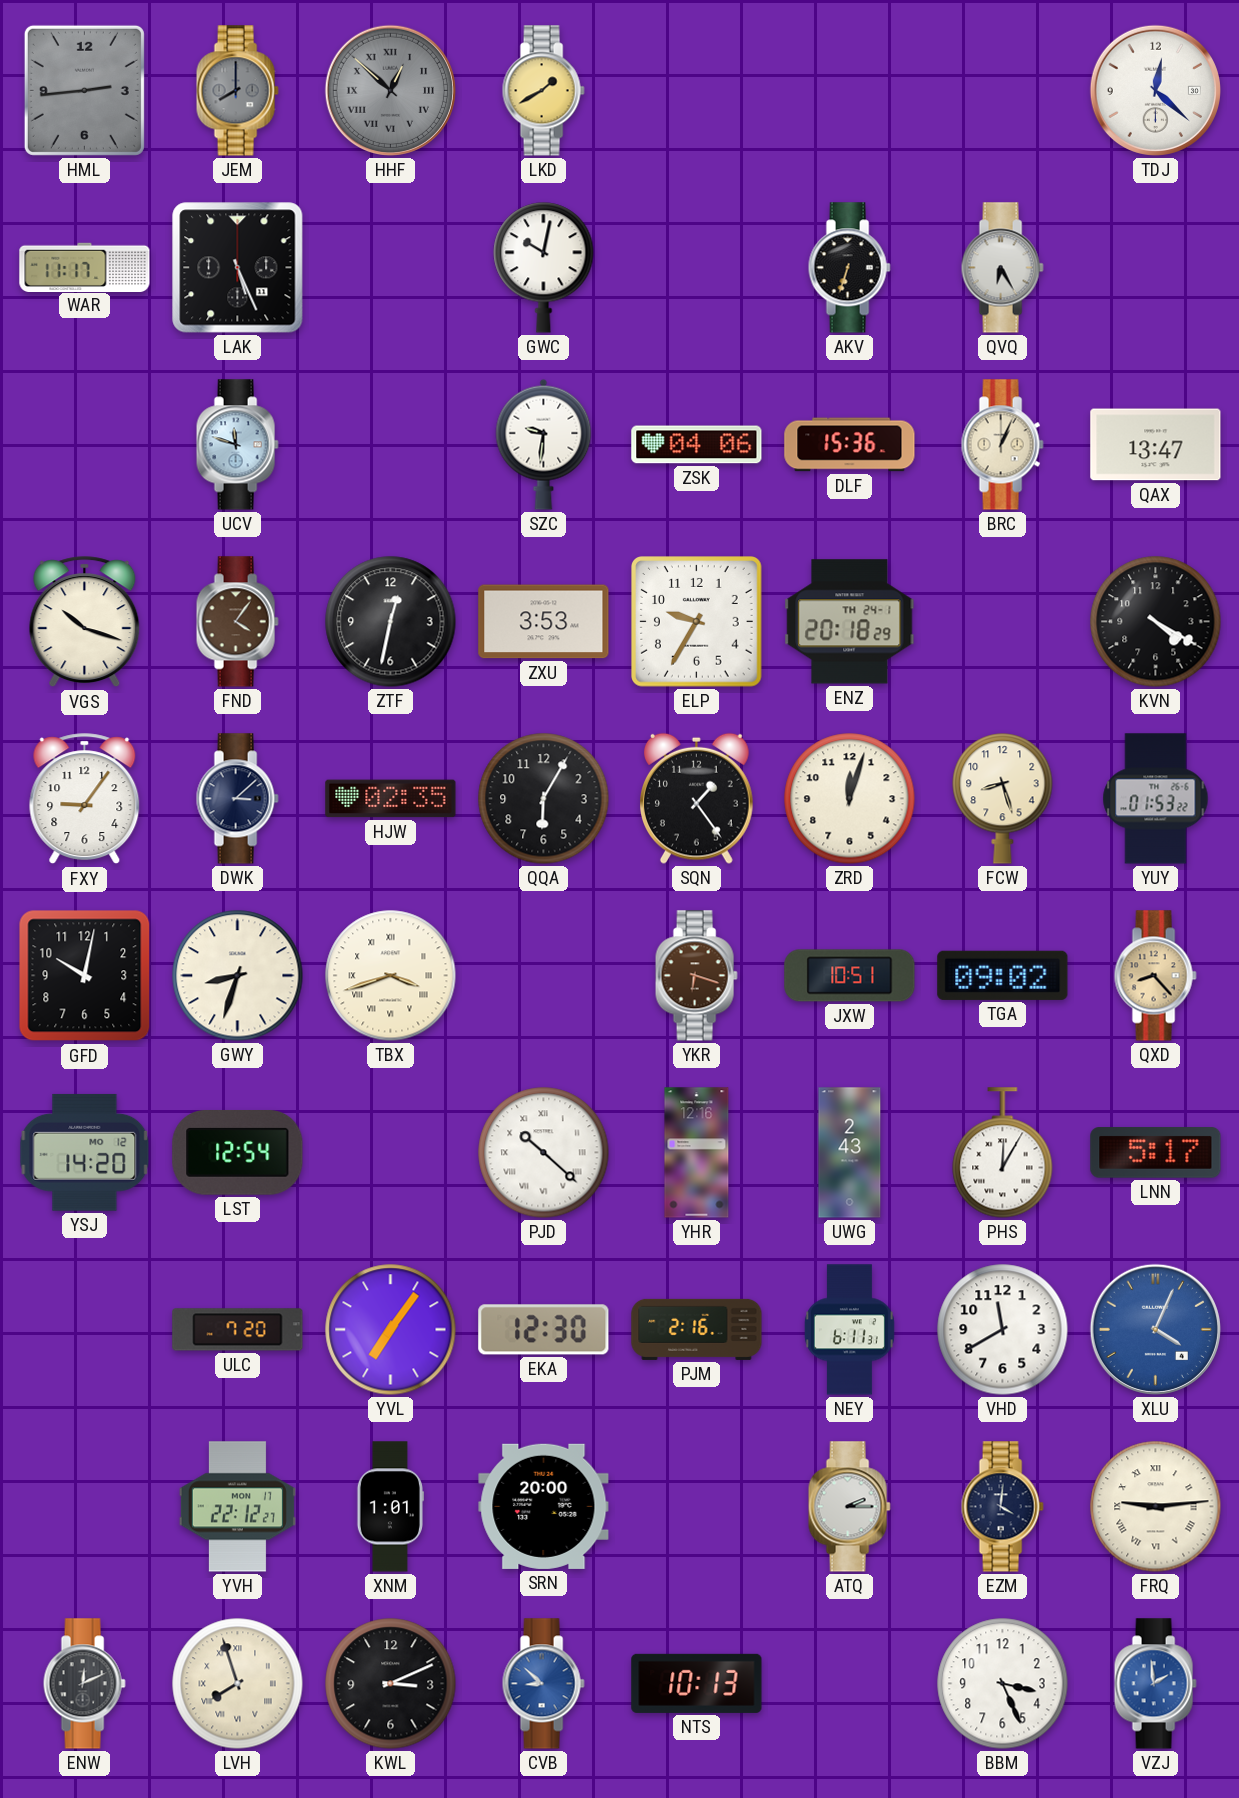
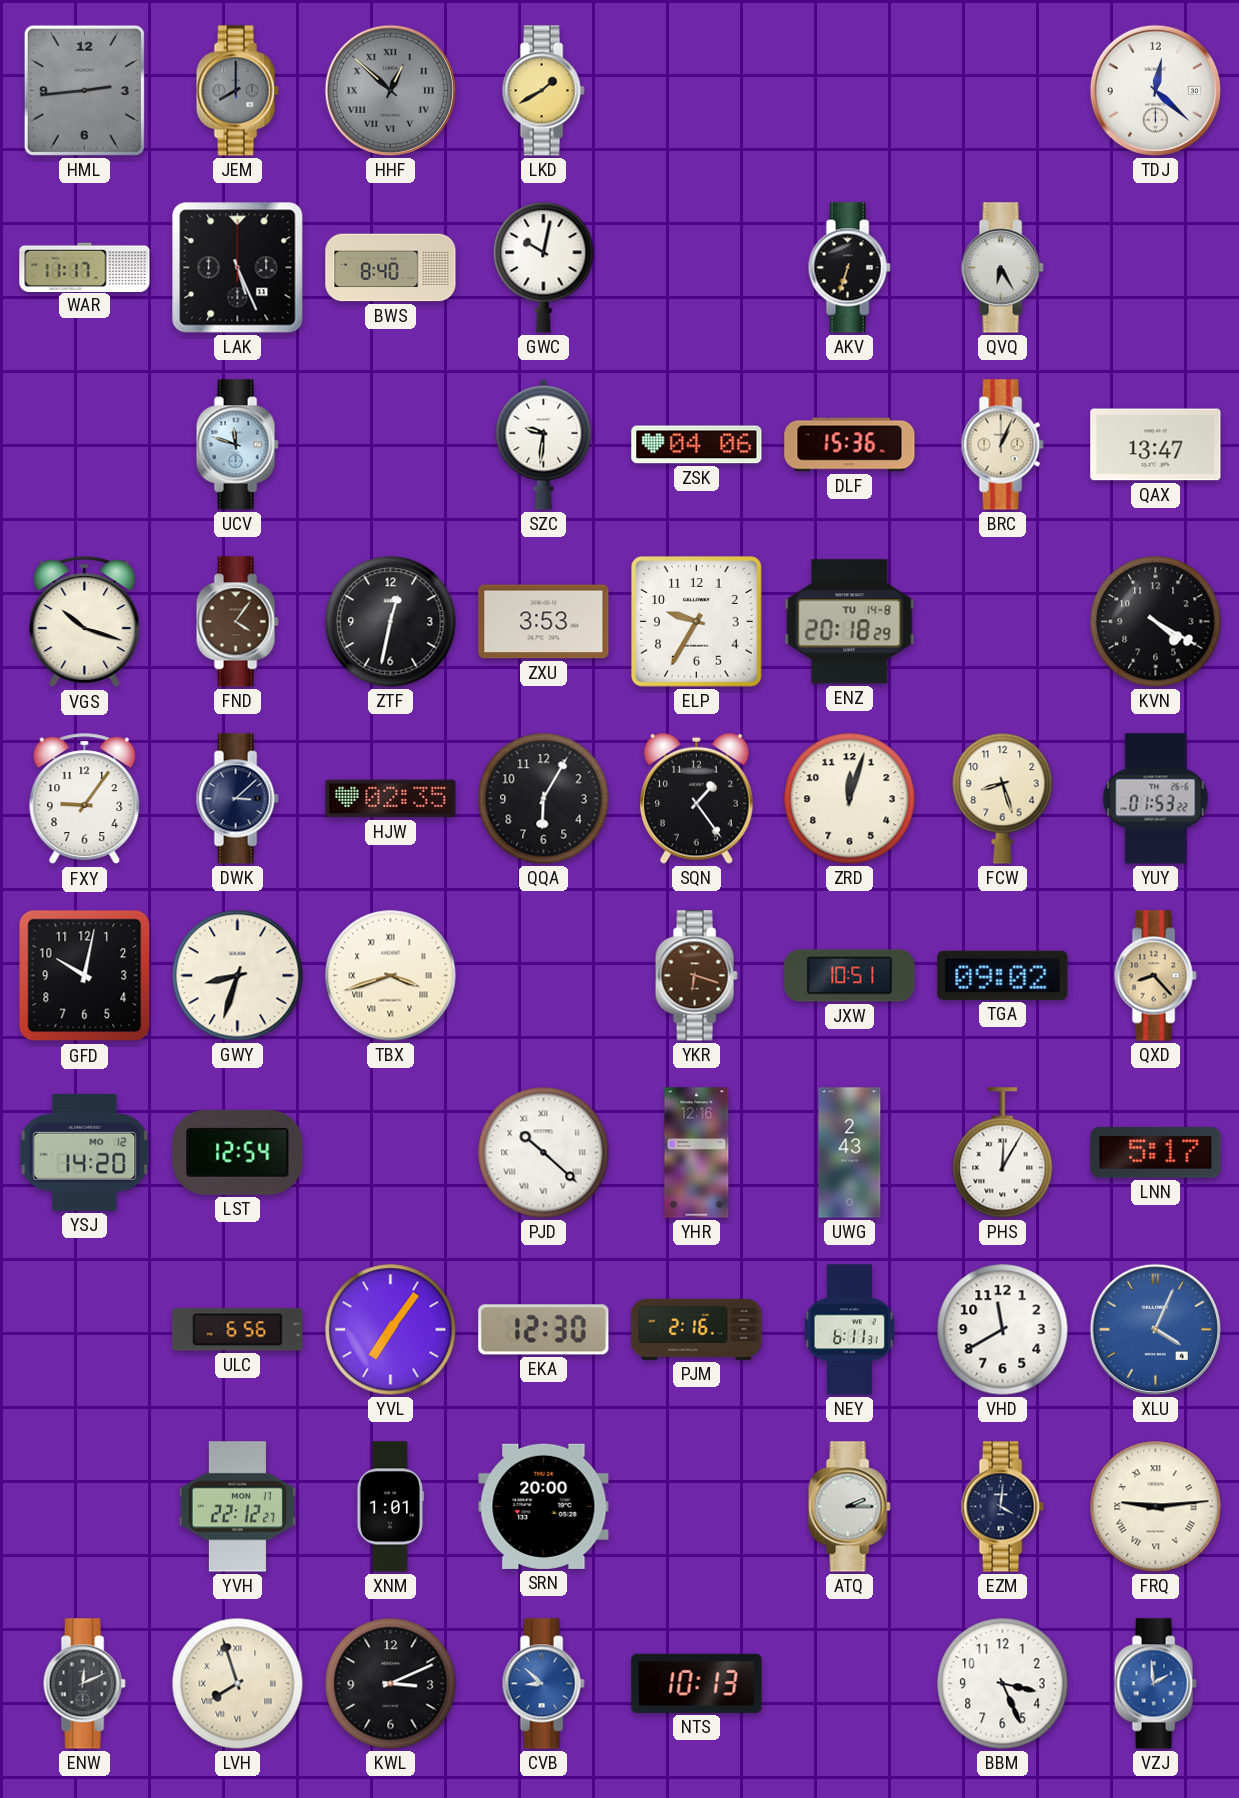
BWS: none -> 8:40
ENZ date: TH 24-1 -> TU 14-8
ULC: 7:20 -> 6:56
